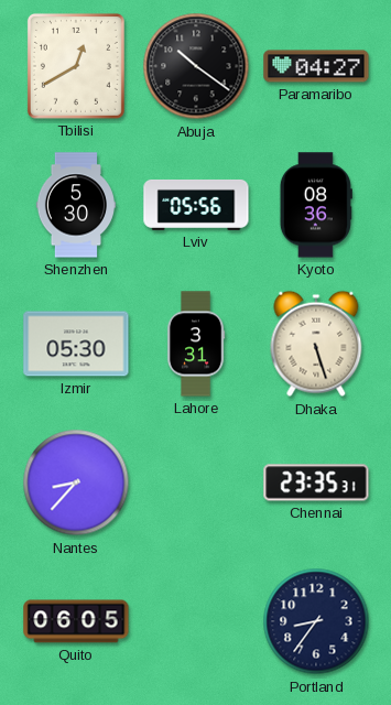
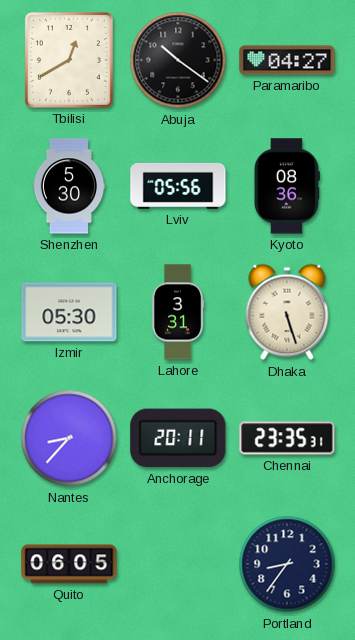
Anchorage: none -> 20:11
